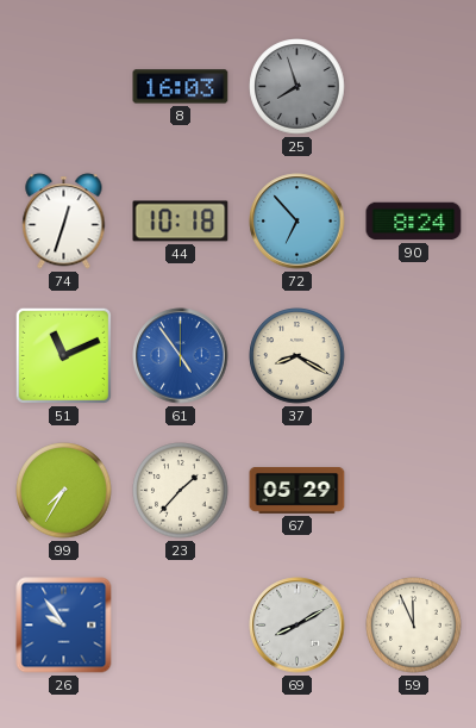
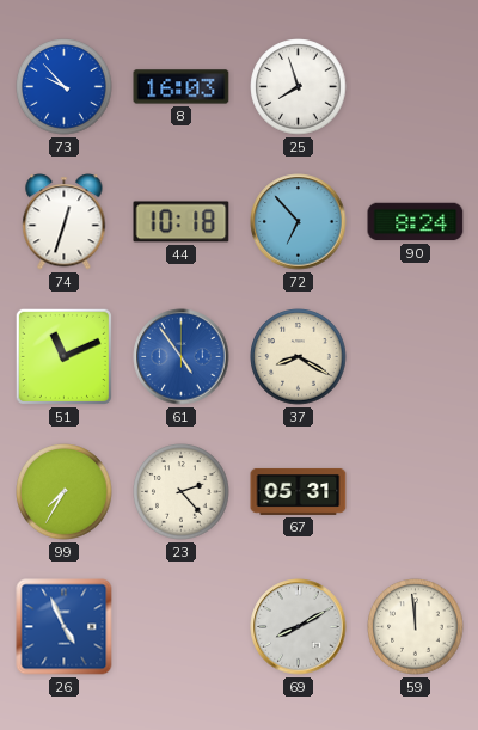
73: none -> 9:53
25 dial: grey -> white
23: 1:37 -> 2:23
67: 05:29 -> 05:31
26: 9:54 -> 4:56
59: 11:56 -> 11:59
